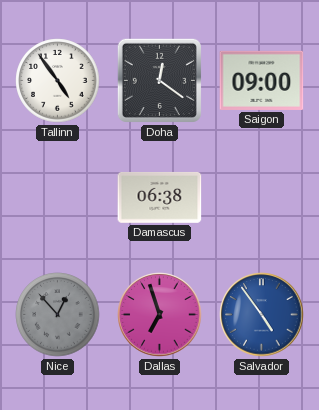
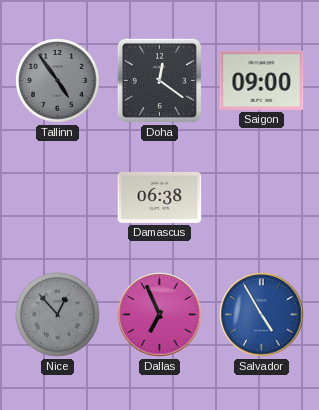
Tallinn dial: white -> grey
Dallas: 6:57 -> 6:56
Salvador: 4:54 -> 4:55
